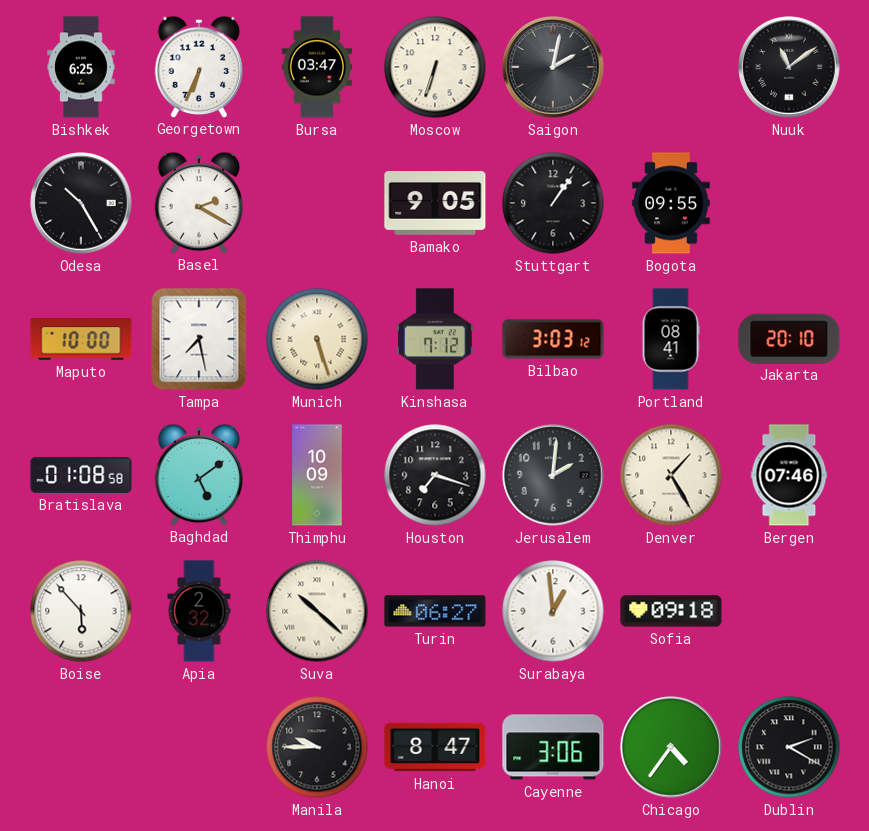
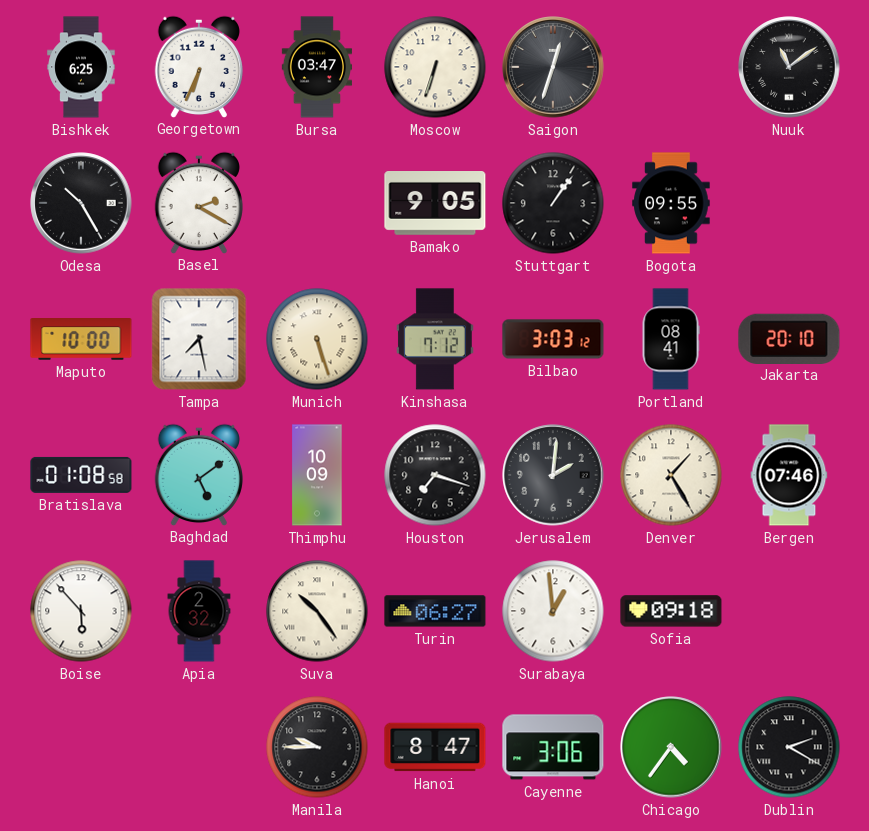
Saigon: 2:02 -> 12:33
Suva: 10:22 -> 10:24
